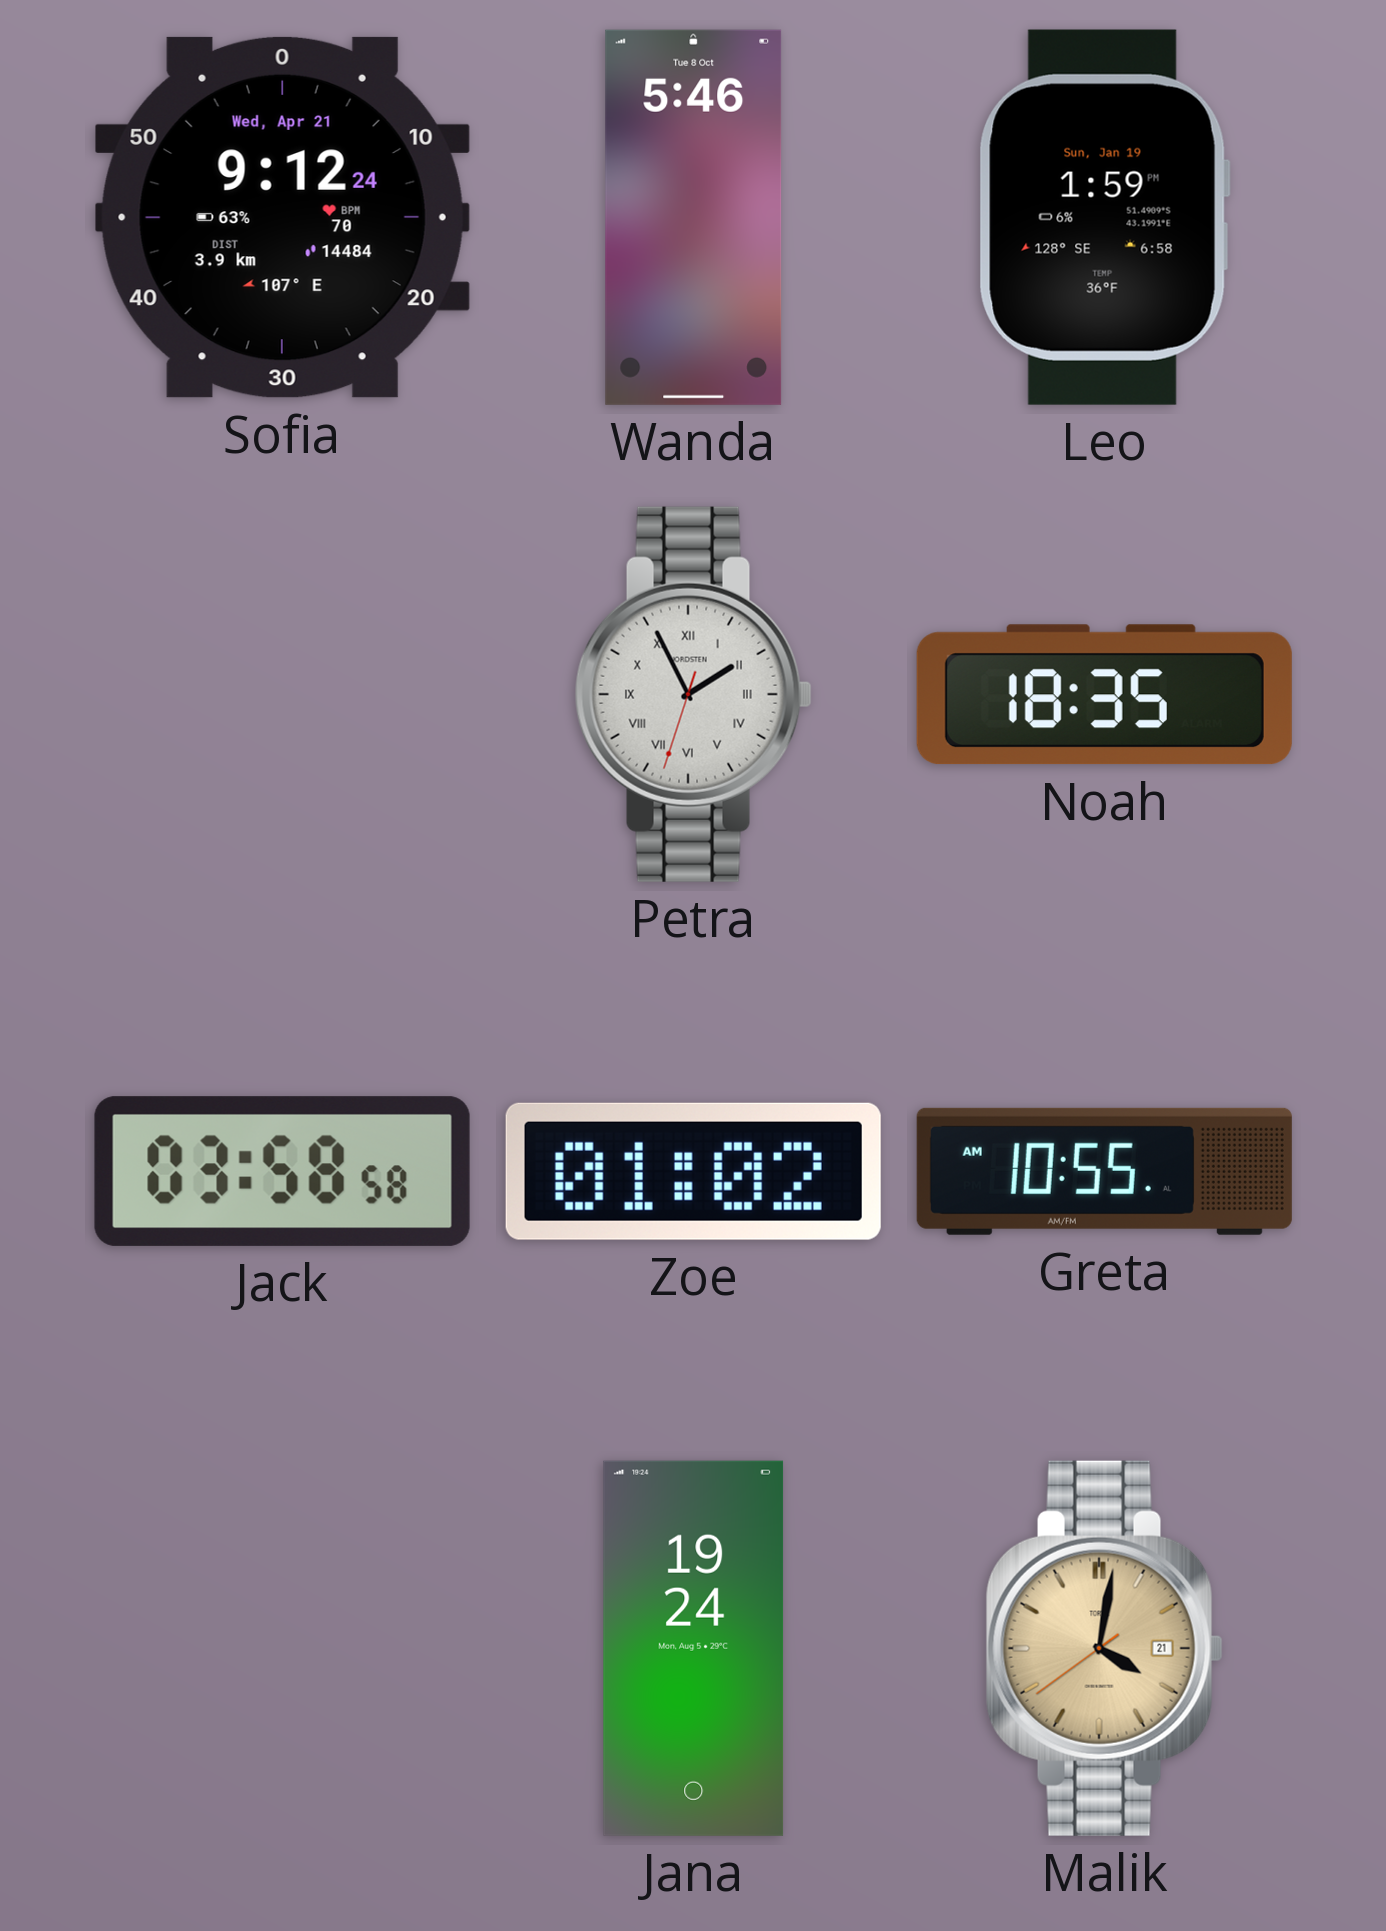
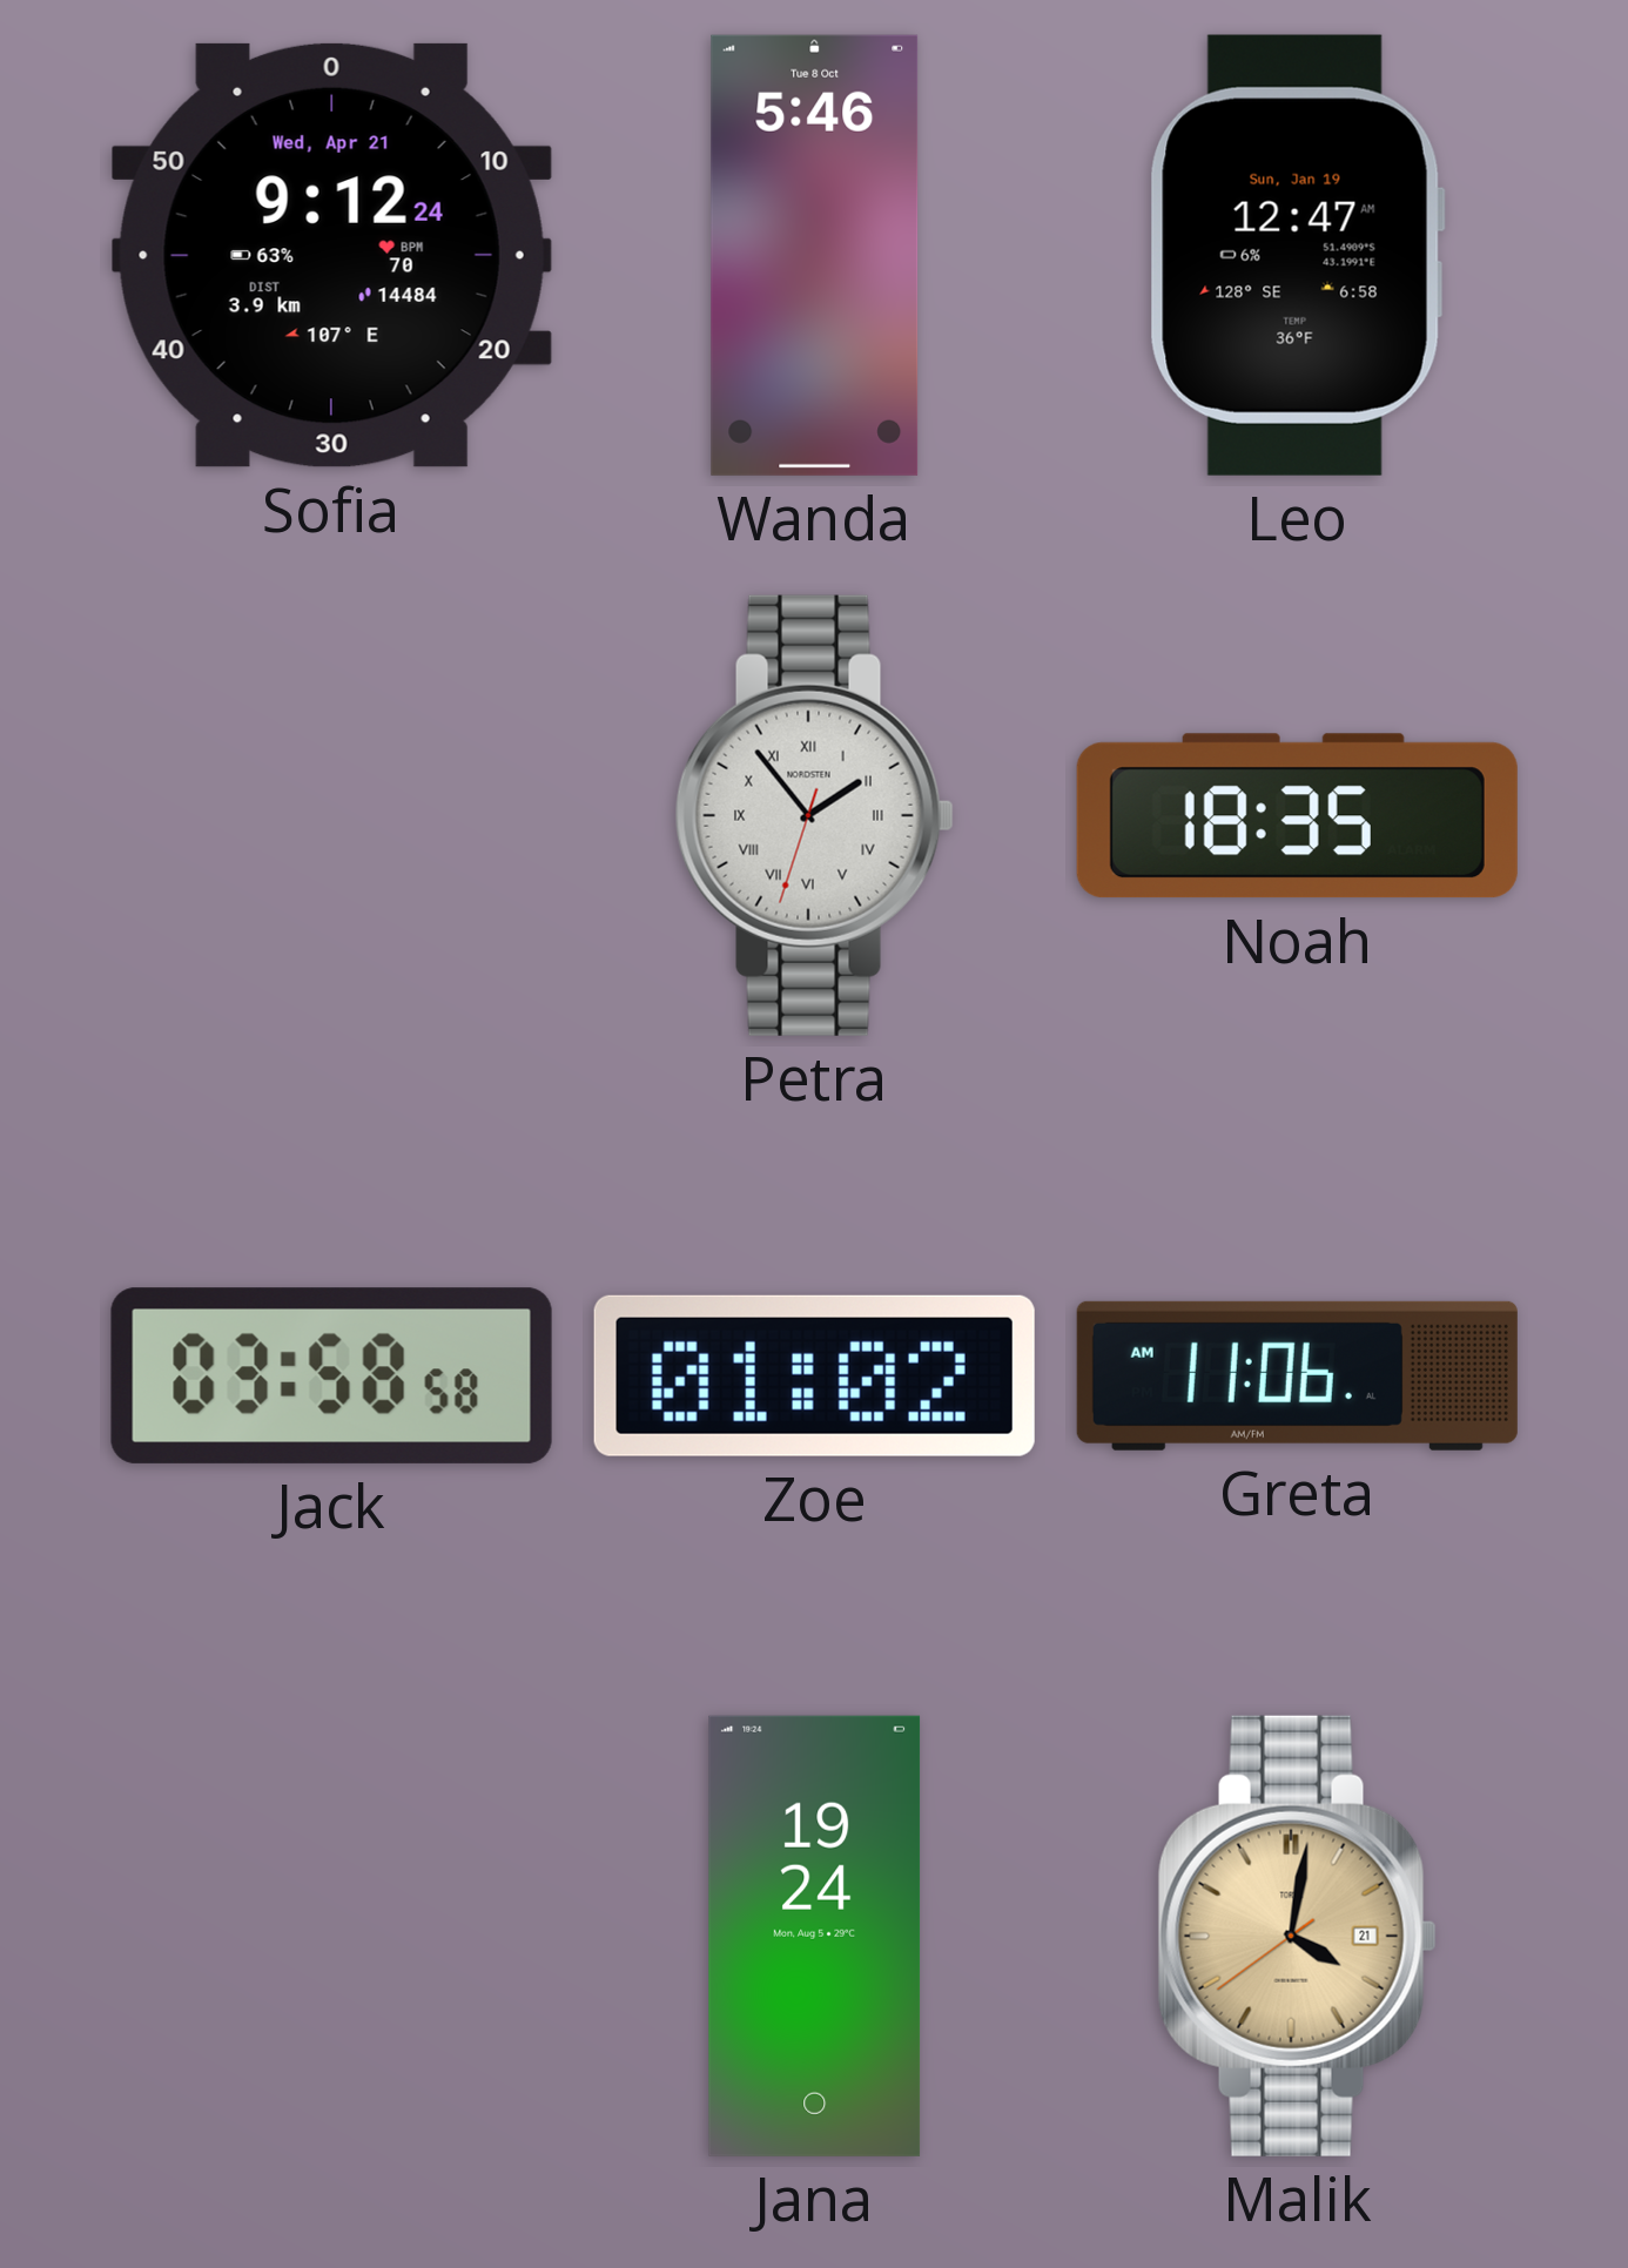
Leo: 1:59 -> 12:47
Petra: 1:55 -> 1:53
Greta: 10:55 -> 11:06
